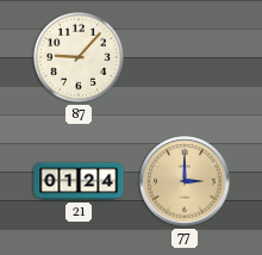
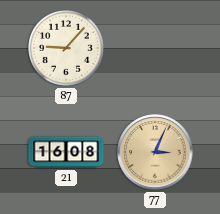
21: 01:24 -> 16:08
77: 3:00 -> 3:04
